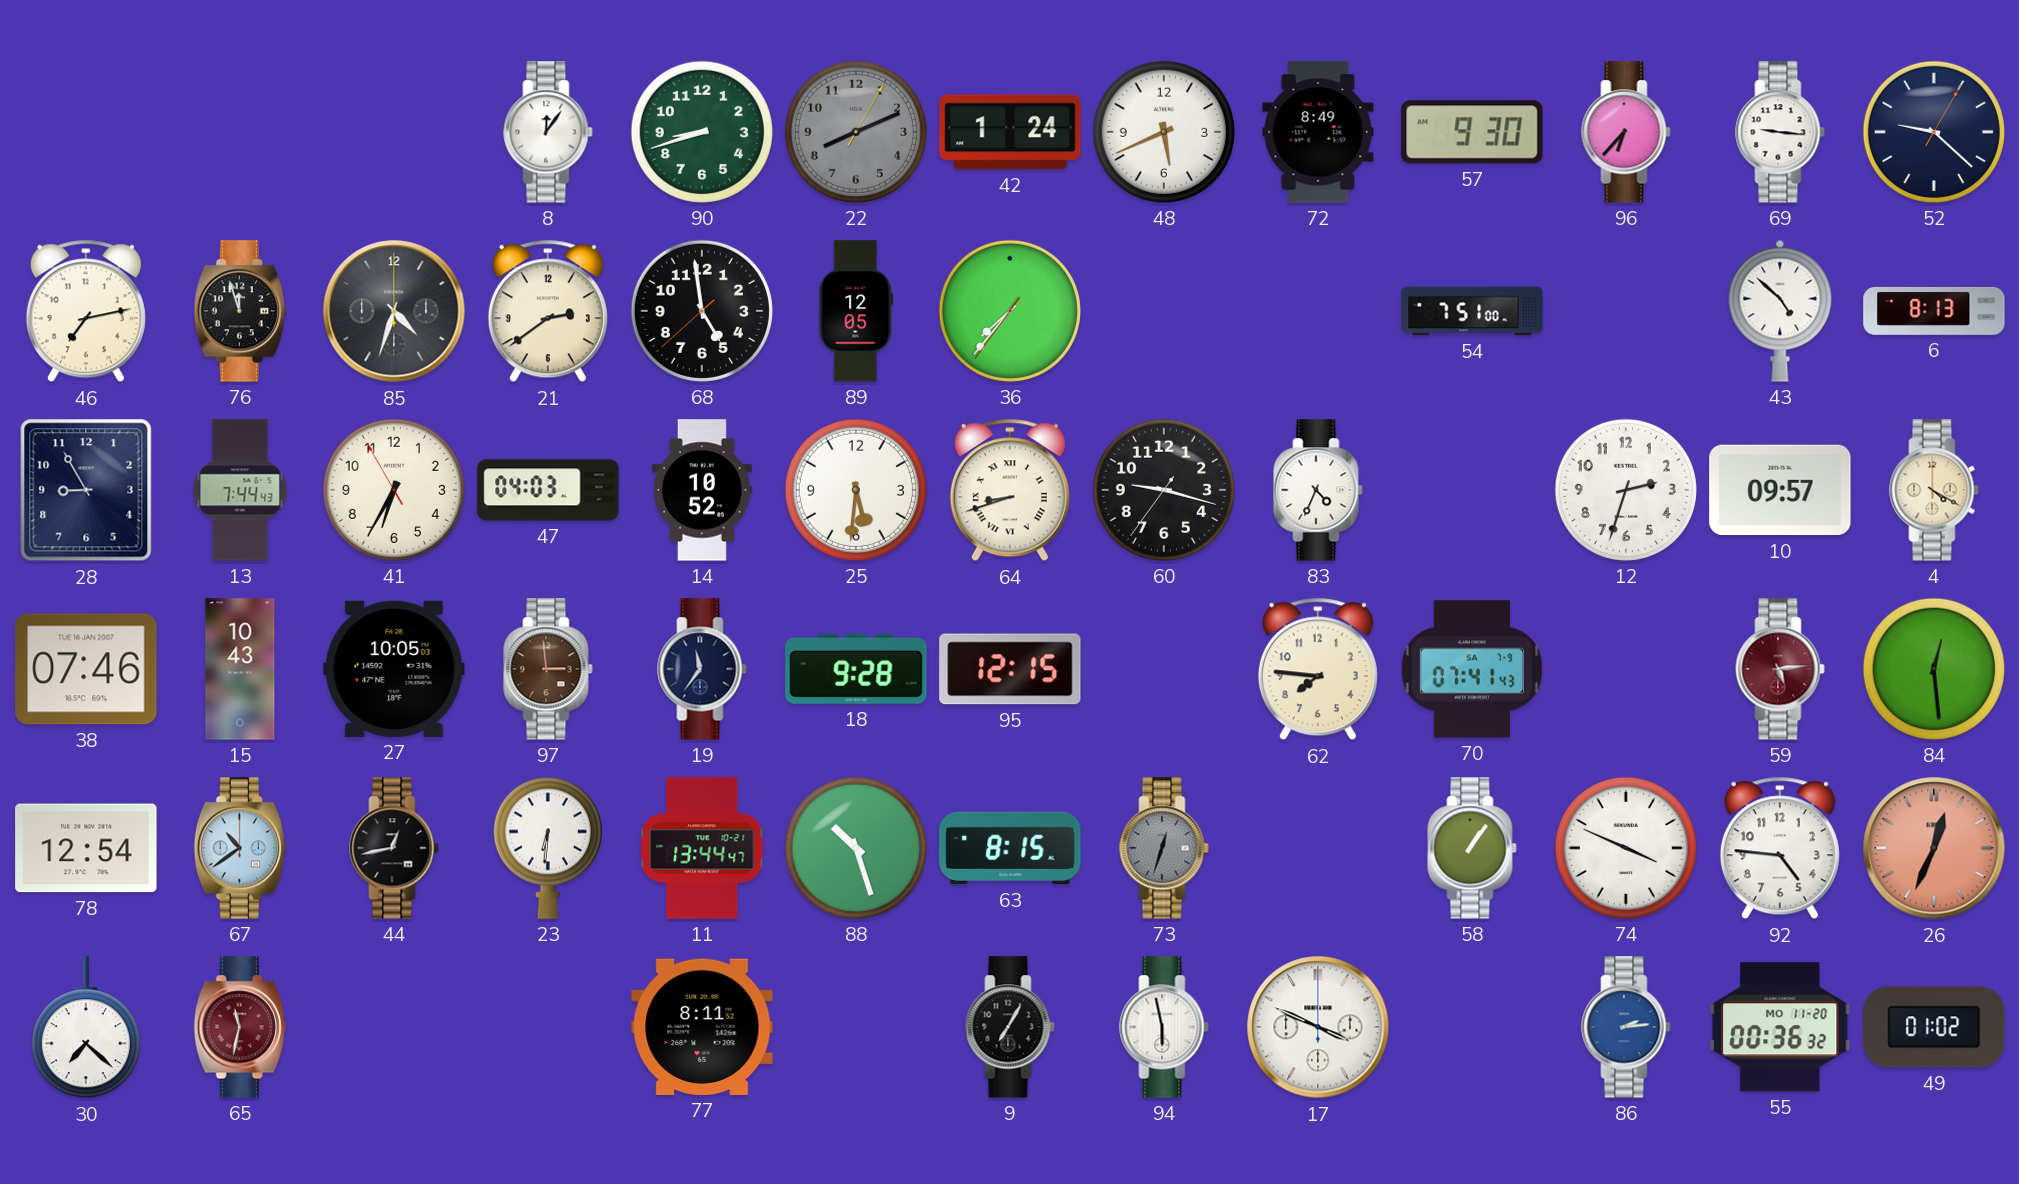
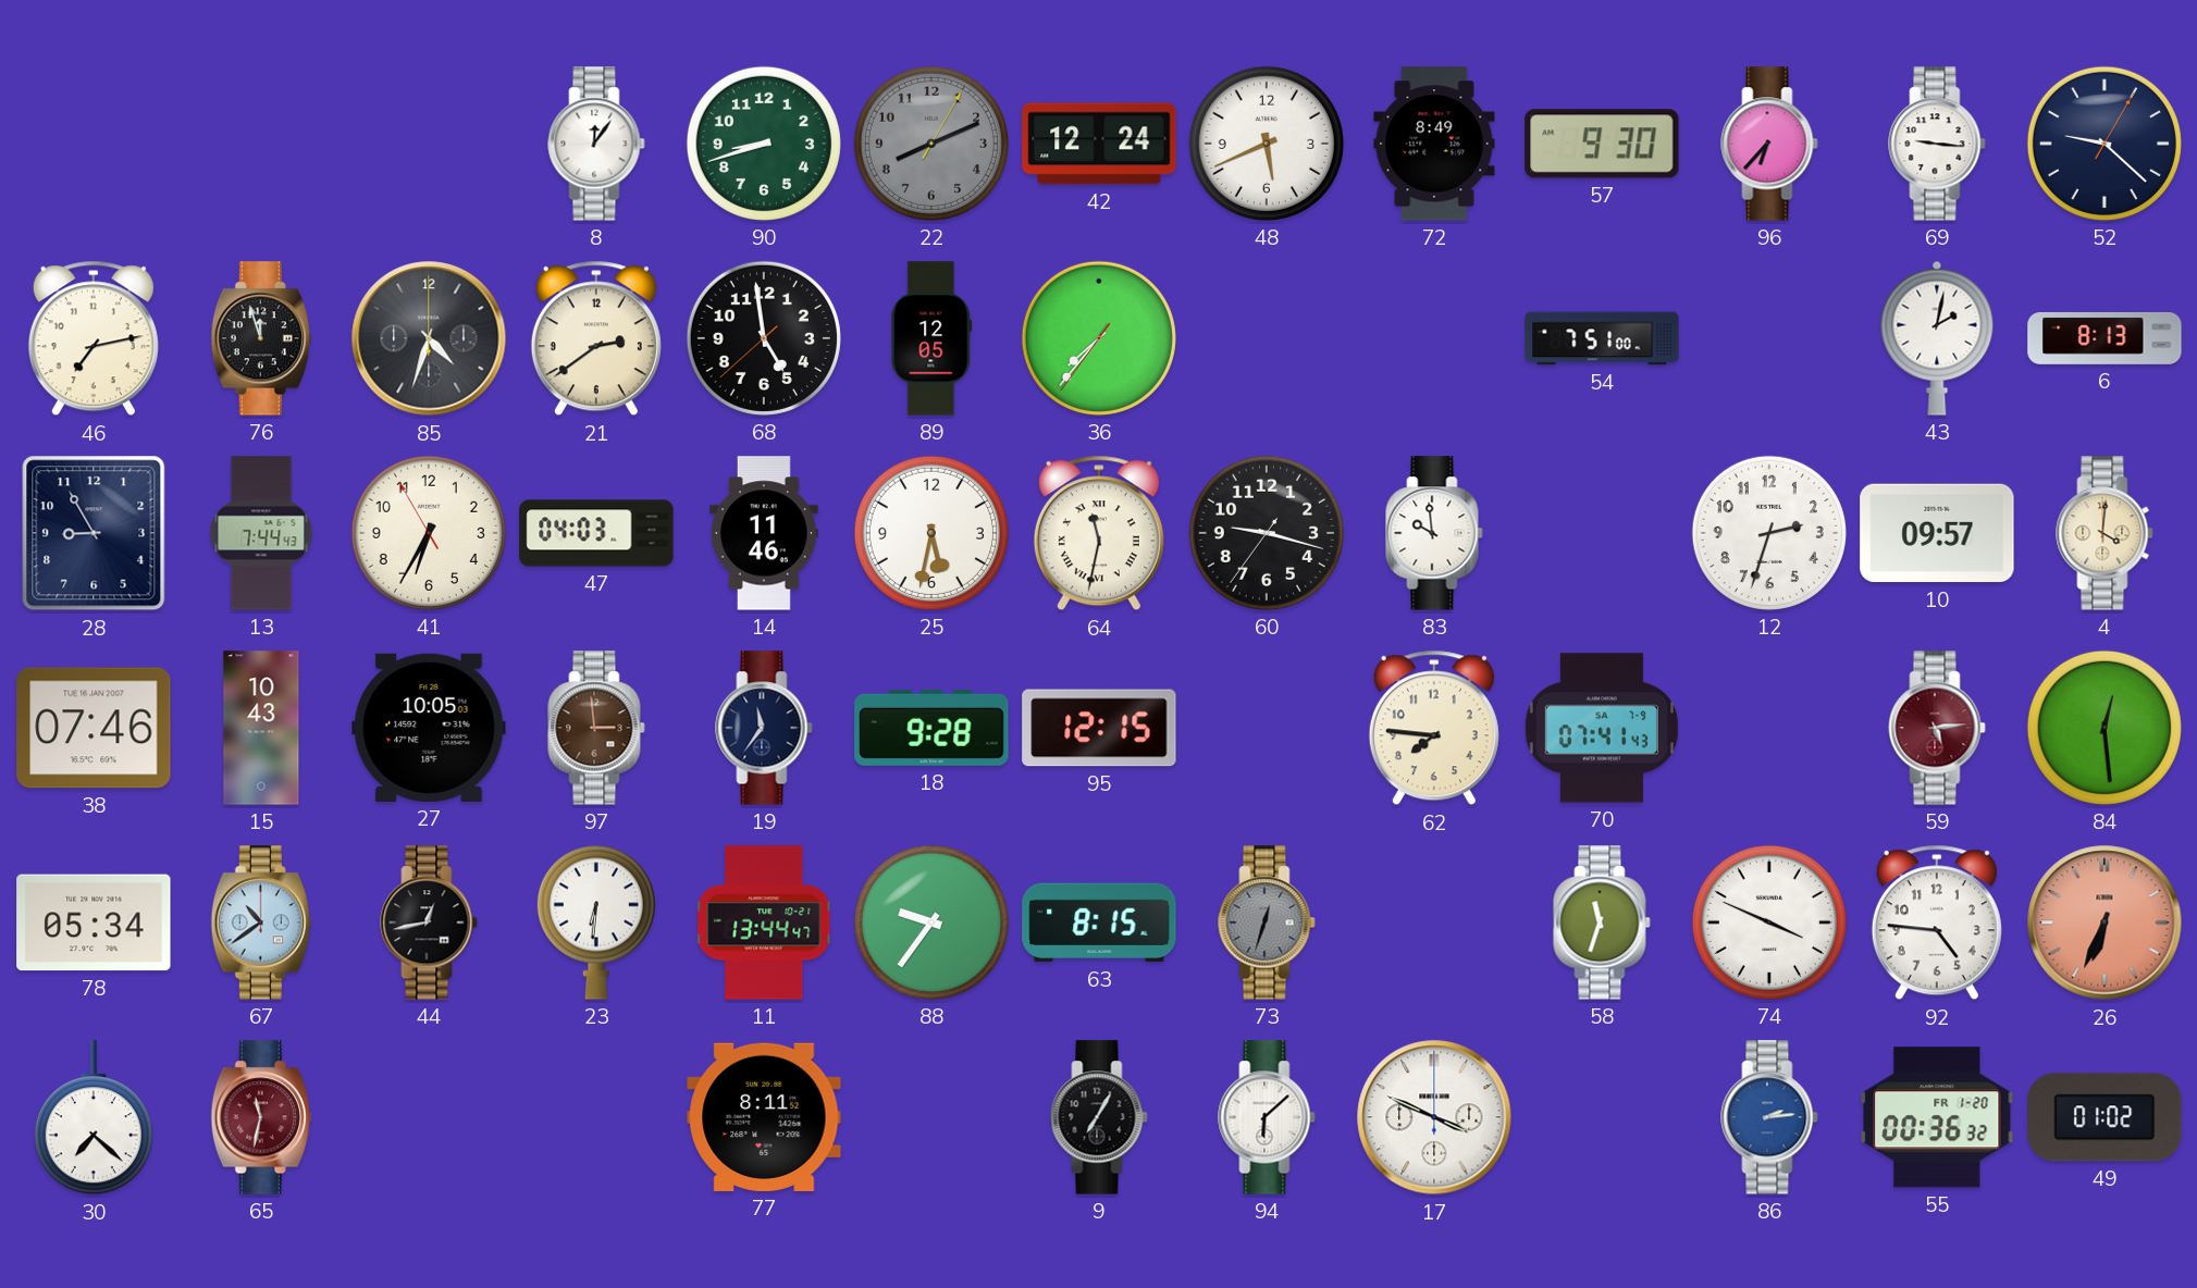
42: 1:24 -> 12:24
43: 4:52 -> 2:02
14: 10:52 -> 11:46
25: 5:31 -> 5:32
64: 8:42 -> 11:32
83: 4:34 -> 9:59
4: 4:20 -> 4:01
78: 12:54 -> 05:34
88: 10:27 -> 9:36
58: 1:06 -> 11:33
26: 12:34 -> 6:34
94: 5:58 -> 6:08
55 date: MO 11-20 -> FR 1-20
